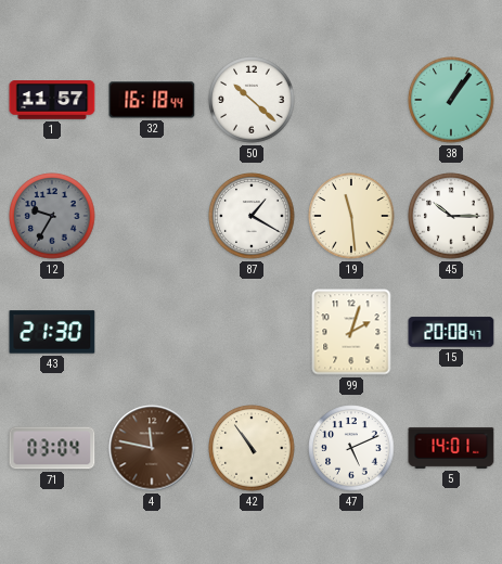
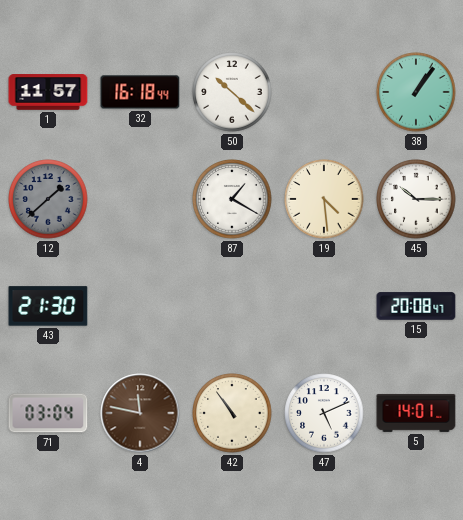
12: 9:35 -> 1:38
19: 11:29 -> 4:29
99: 2:03 -> none
